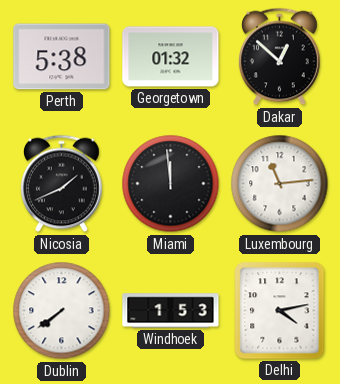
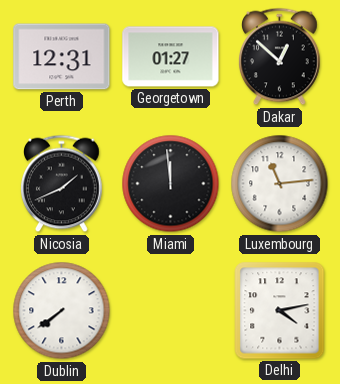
Perth: 5:38 -> 12:31
Georgetown: 01:32 -> 01:27
Windhoek: 1:53 -> none
